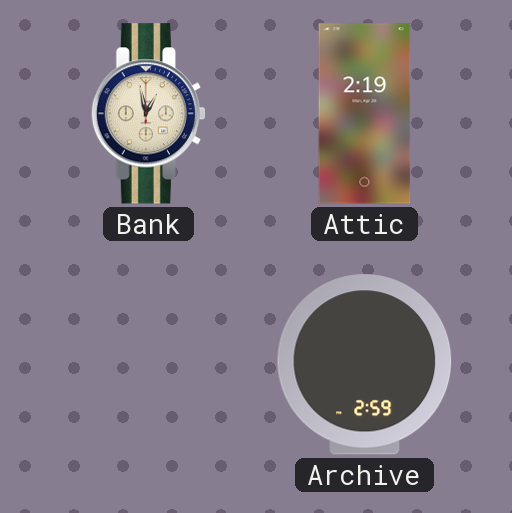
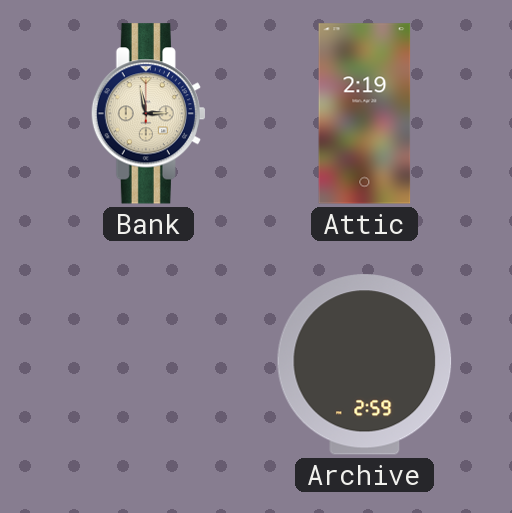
Bank: 12:58 -> 2:58
